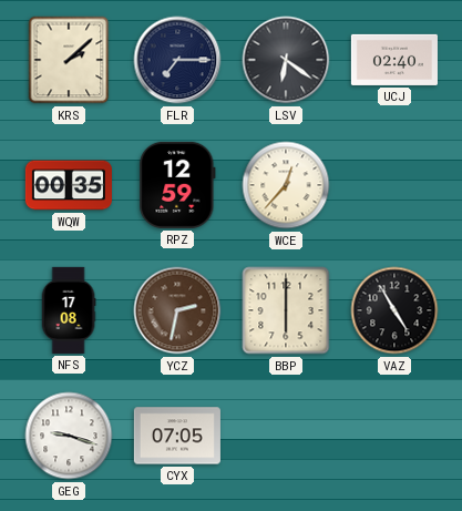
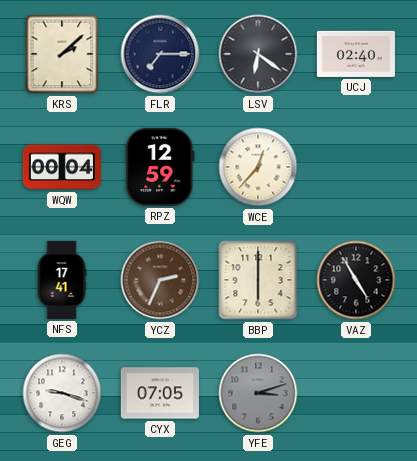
WQW: 00:35 -> 00:04
NFS: 17:08 -> 17:41
YCZ: 2:32 -> 2:34
YFE: none -> 3:12
